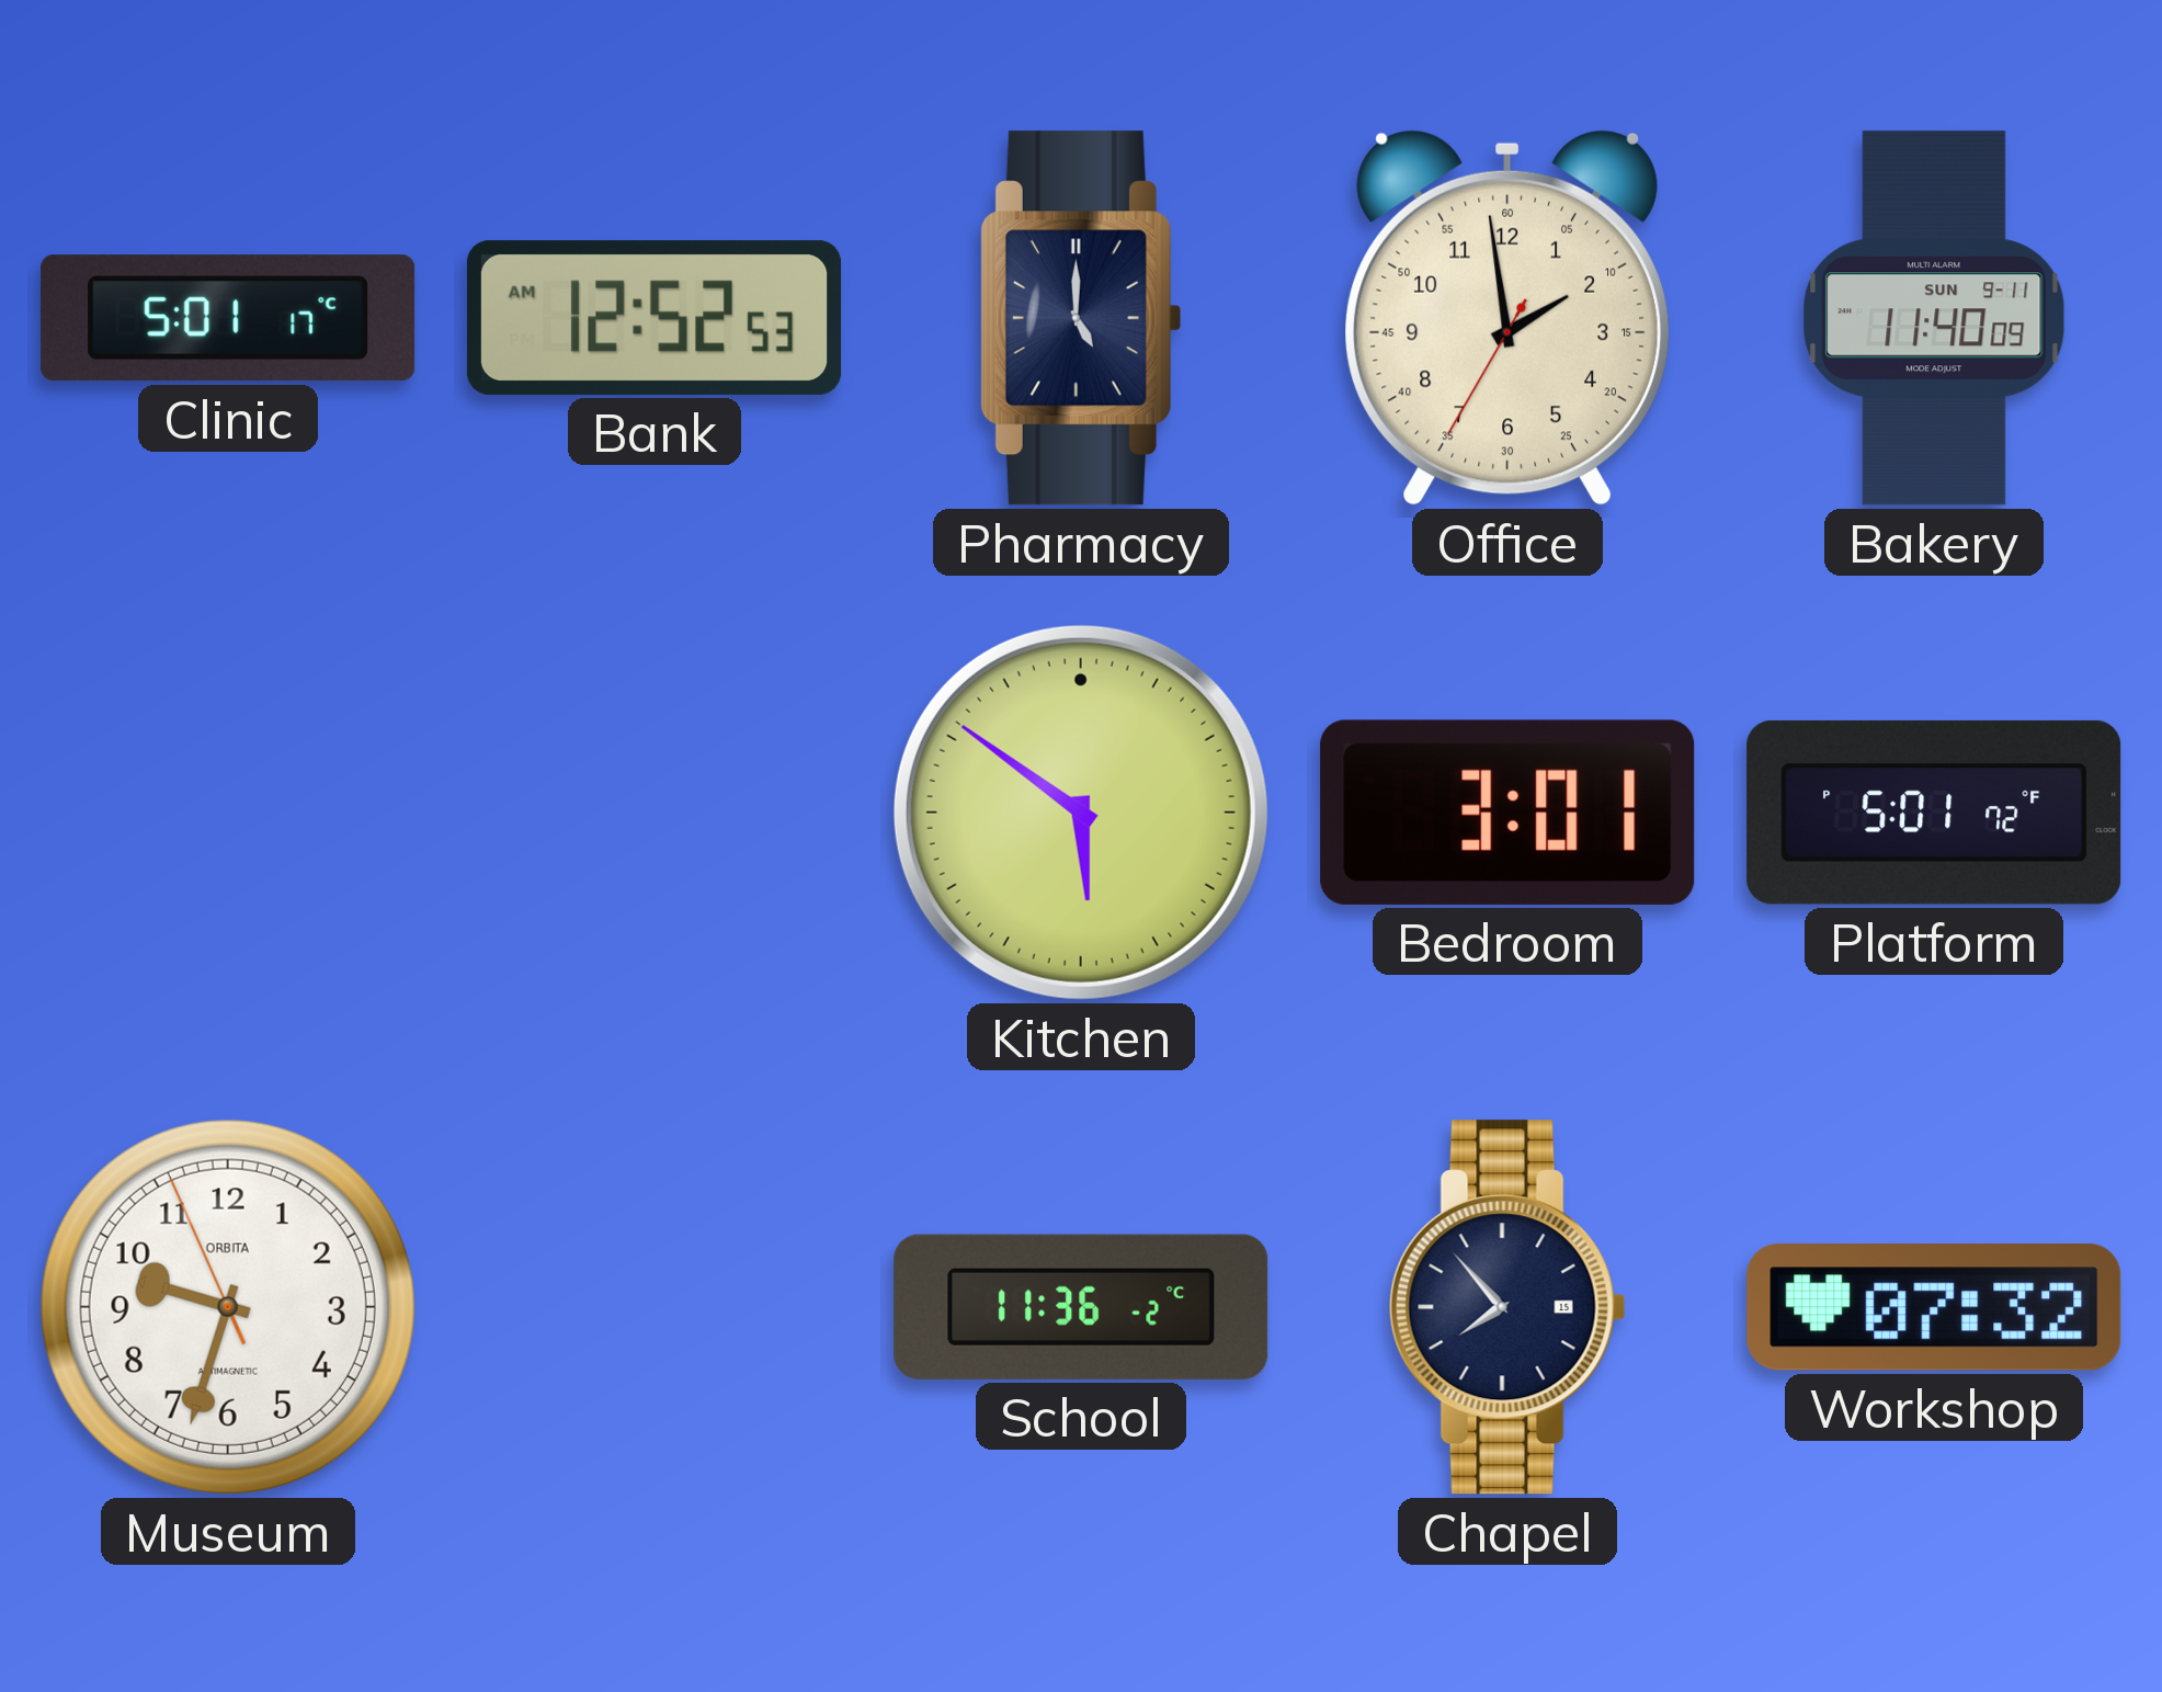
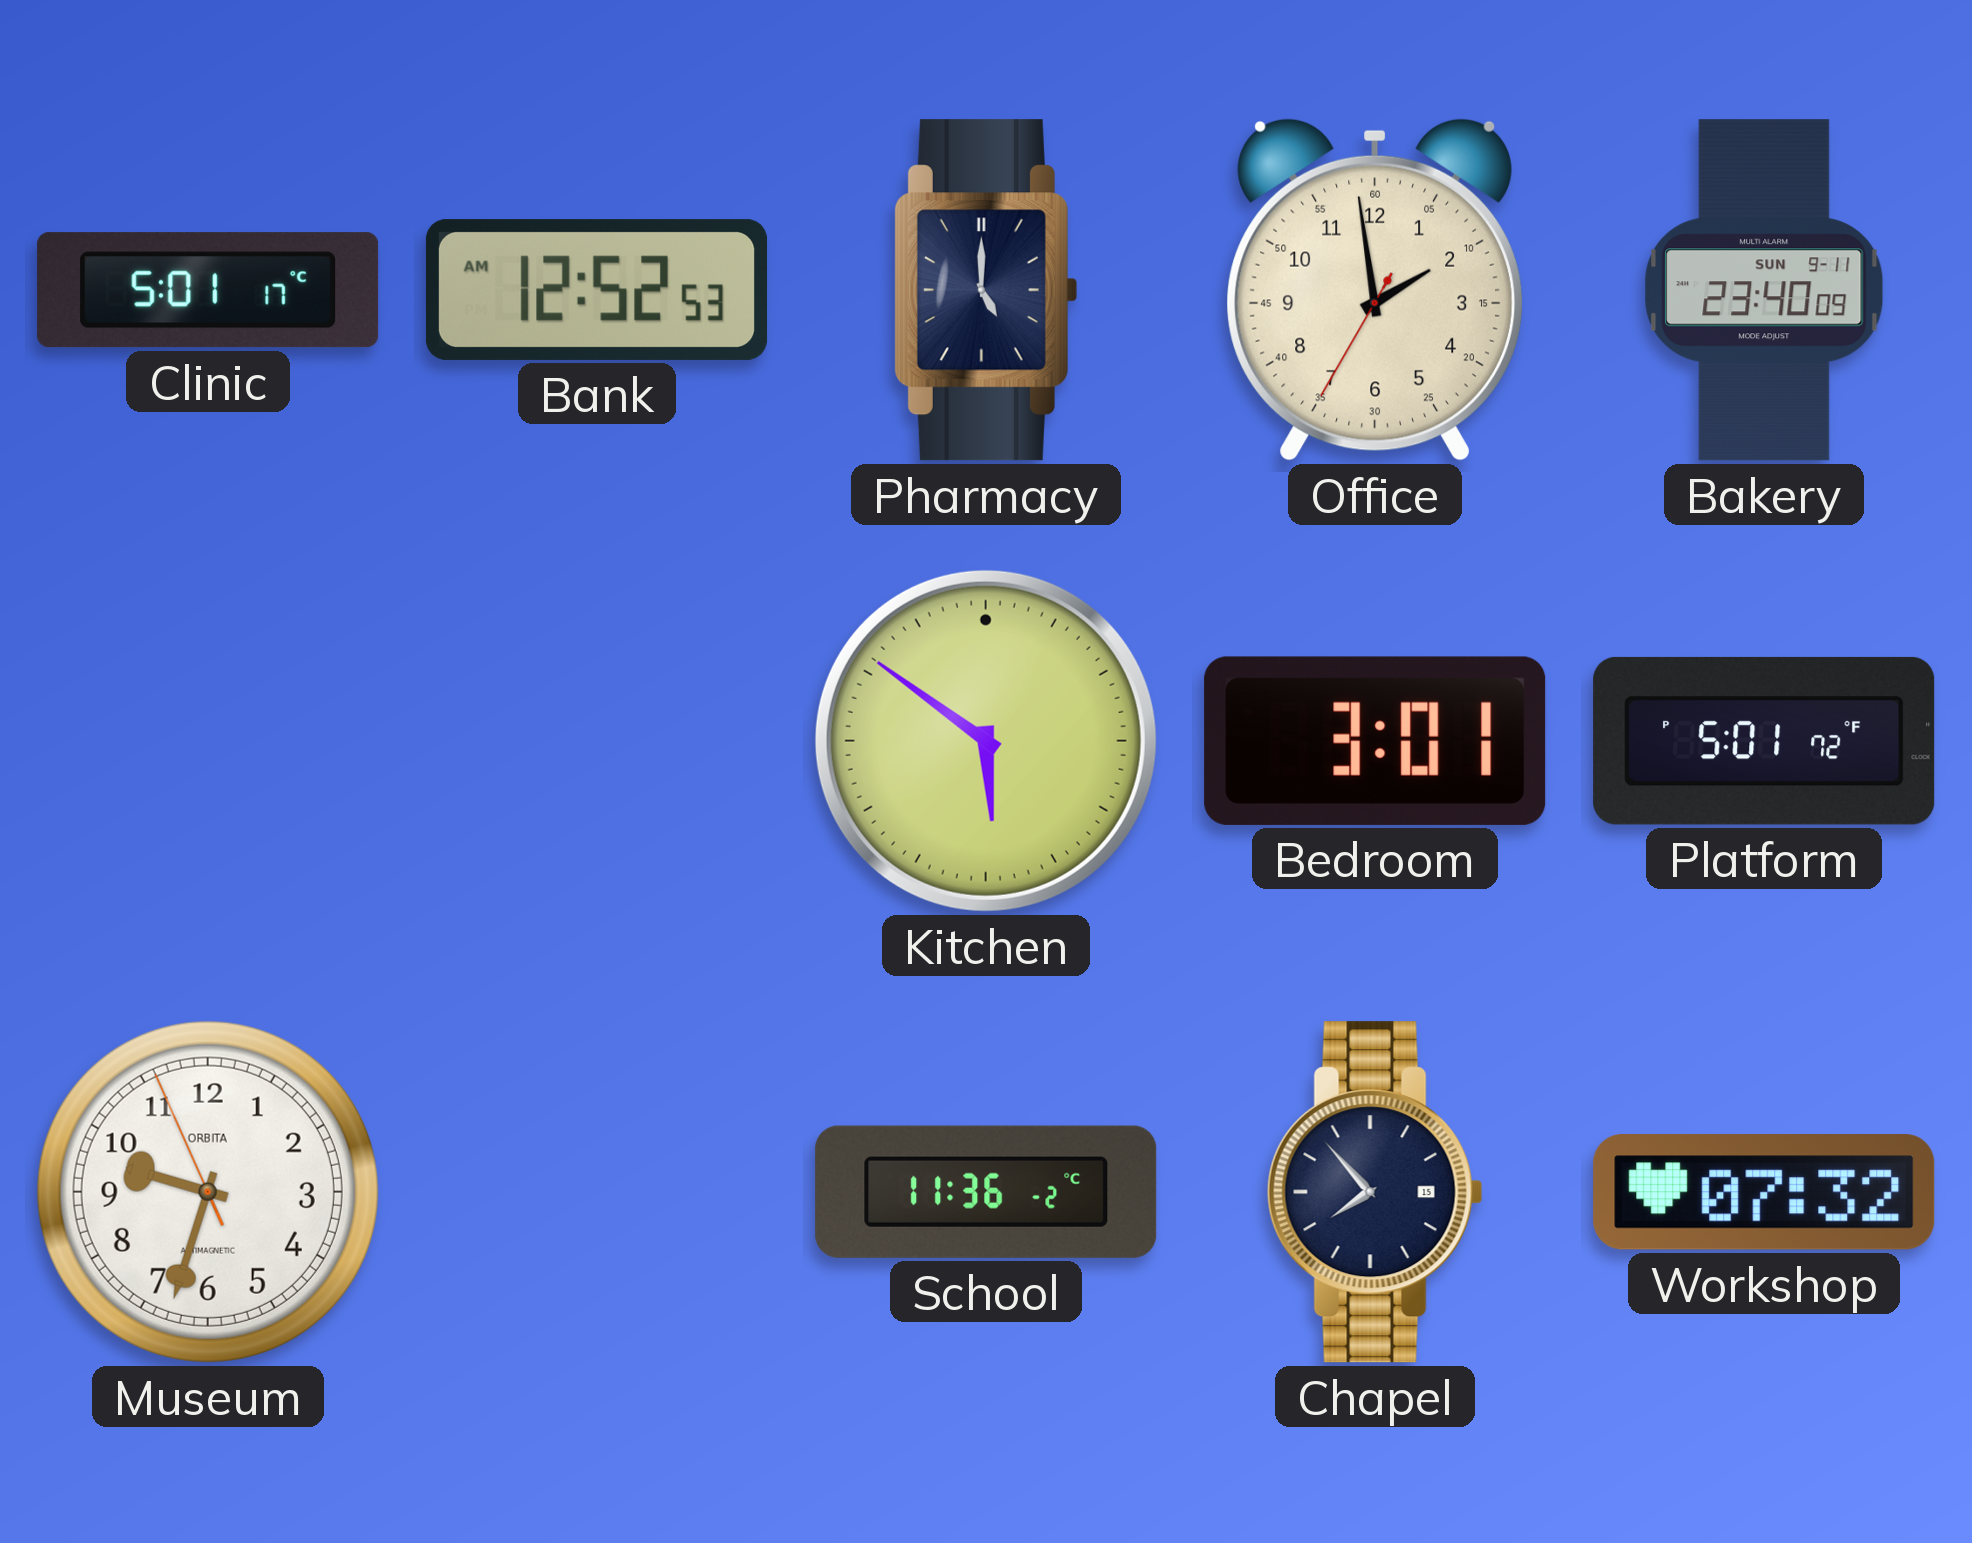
Bakery: 11:40 -> 23:40
